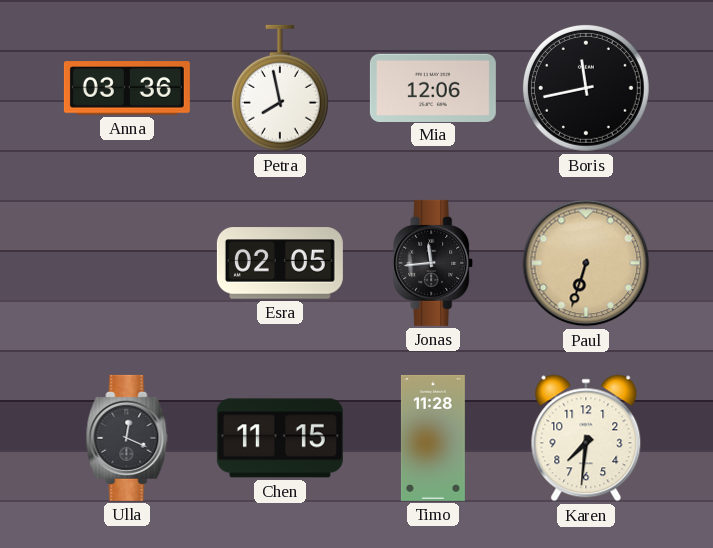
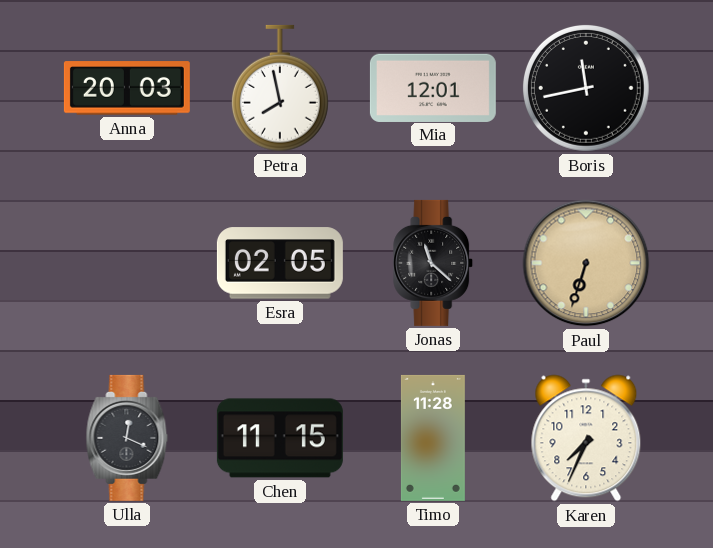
Anna: 03:36 -> 20:03
Mia: 12:06 -> 12:01
Jonas: 11:44 -> 11:22
Karen: 7:31 -> 7:34
